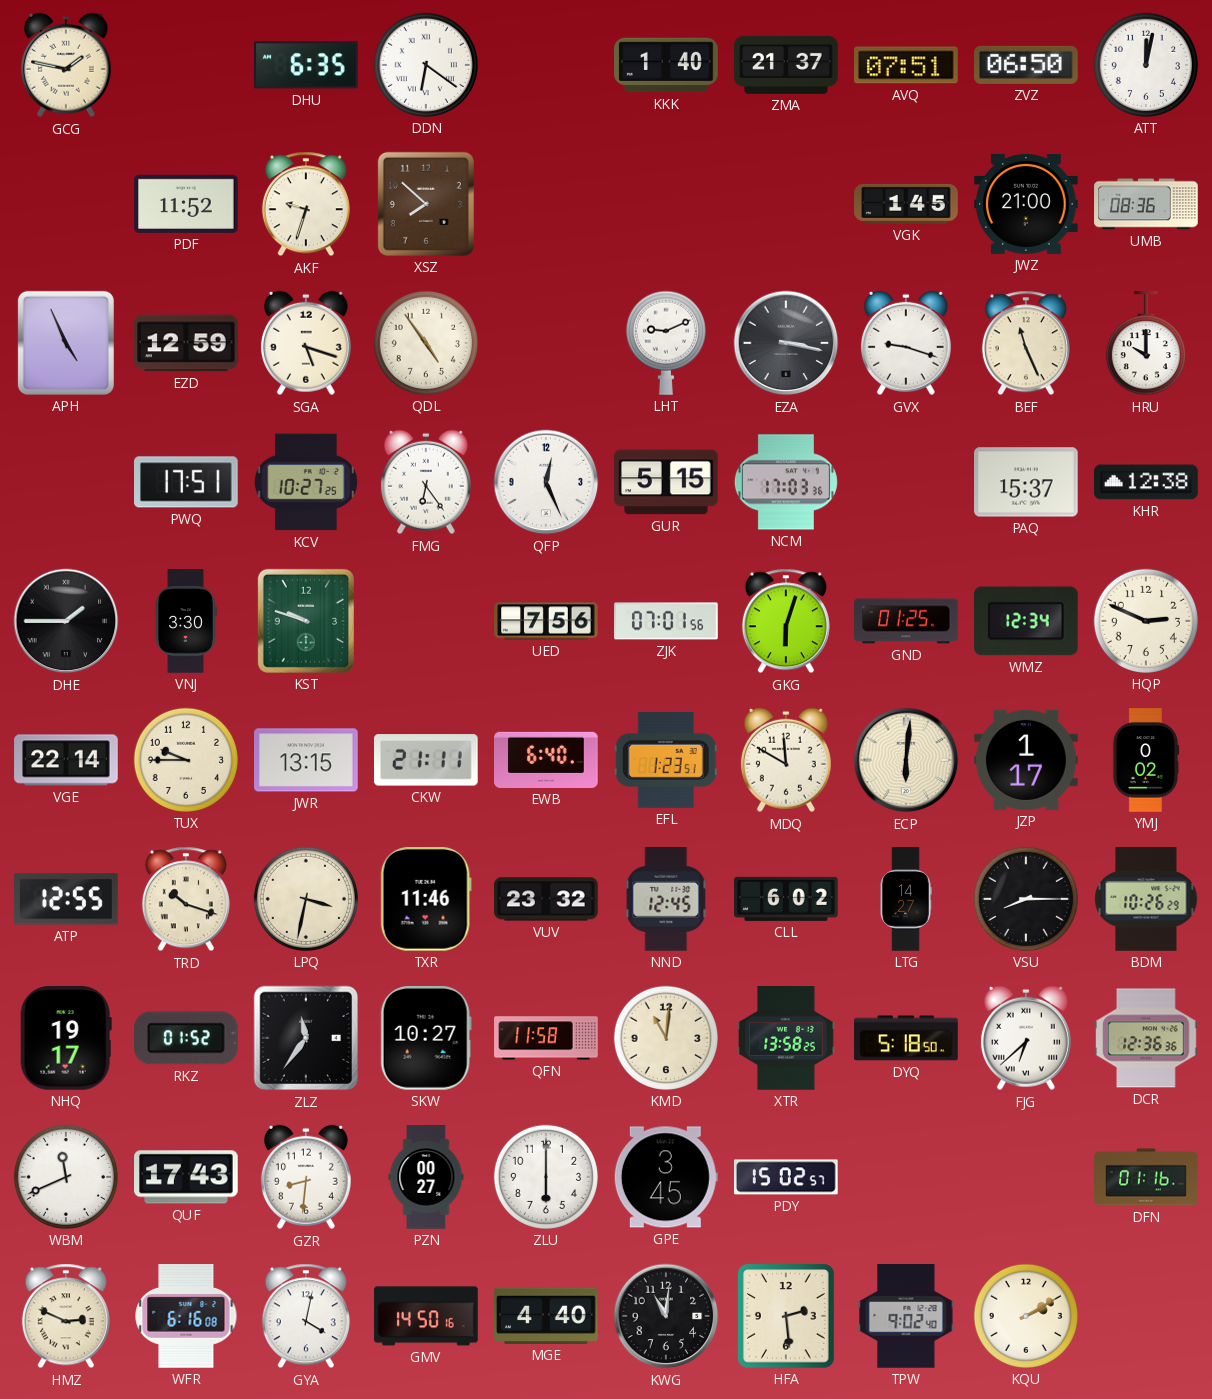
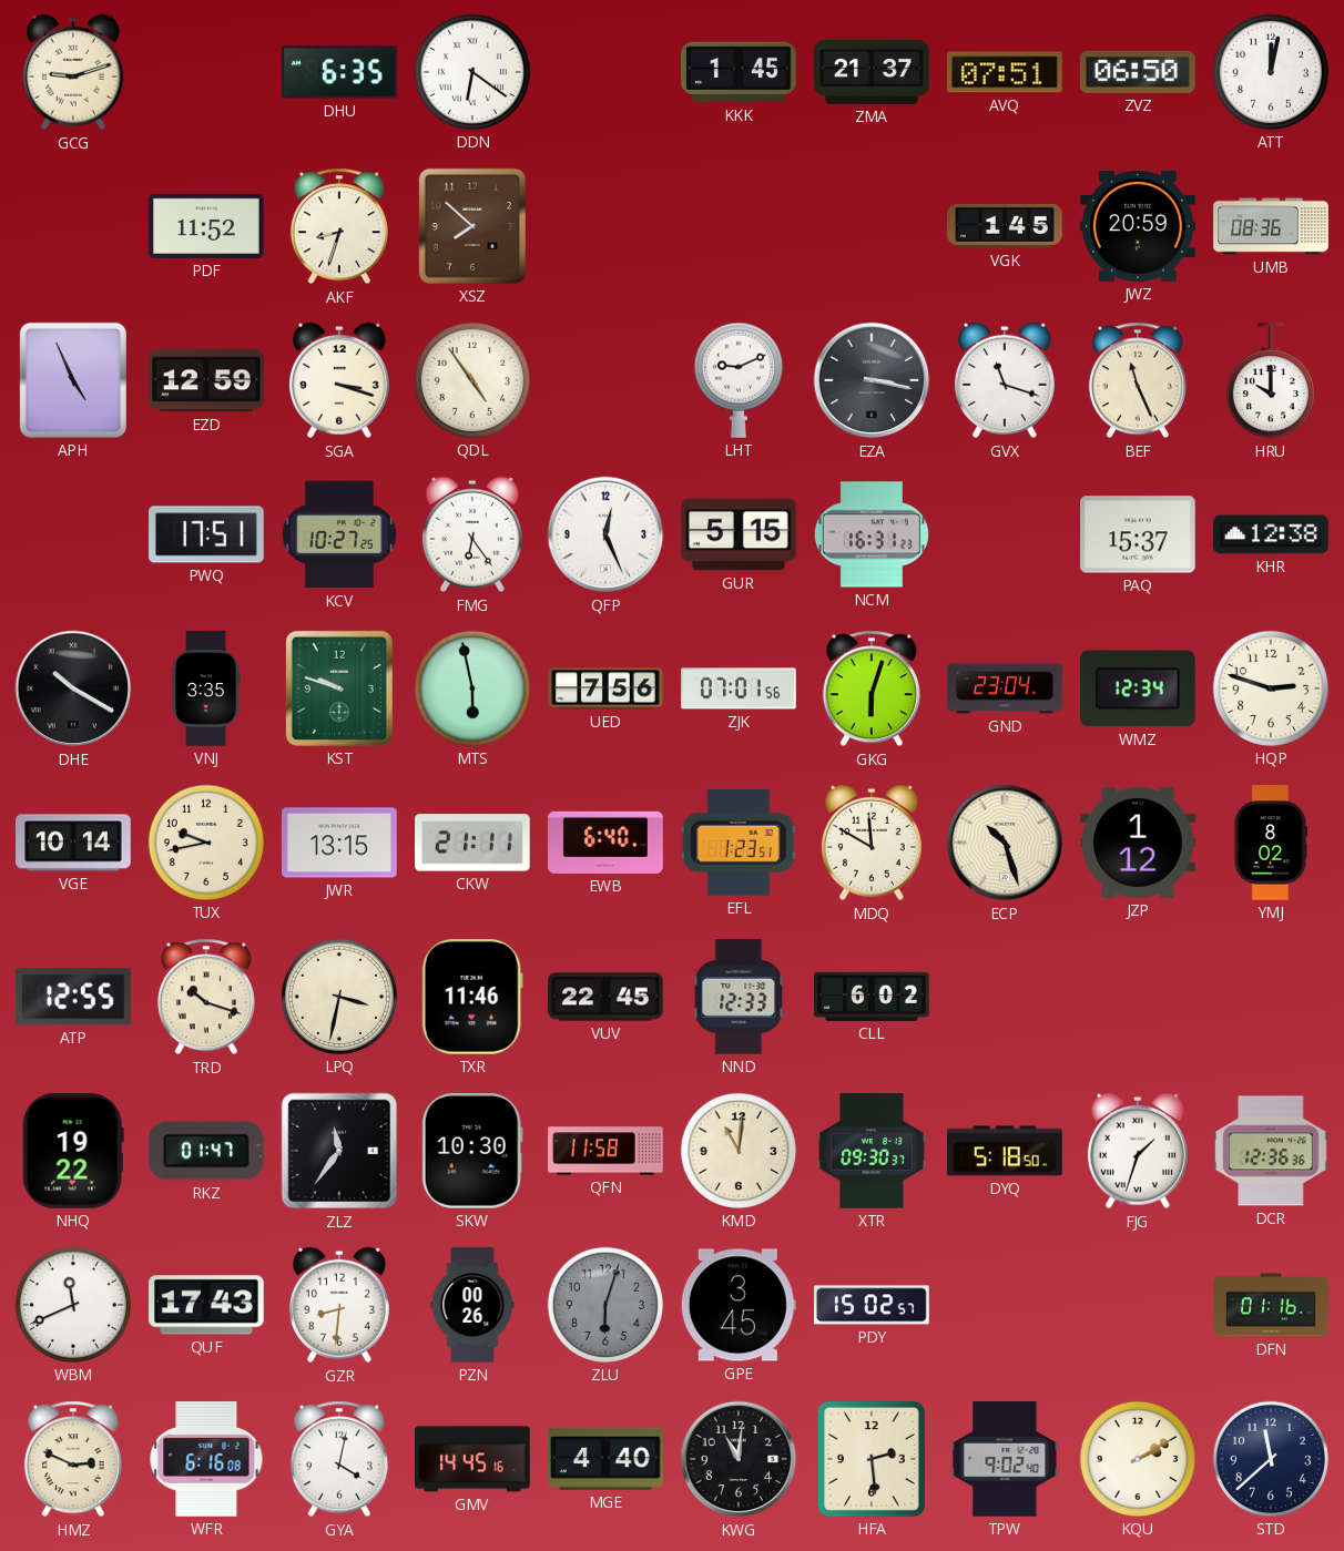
GCG: 1:47 -> 9:12
KKK: 1:40 -> 1:45
AKF: 9:33 -> 8:33
JWZ: 21:00 -> 20:59
SGA: 5:18 -> 3:18
GVX: 9:18 -> 11:18
NCM: 17:03 -> 16:31
DHE: 1:45 -> 10:20
VNJ: 3:30 -> 3:35
MTS: none -> 5:58
GND: 01:25 -> 23:04
HQP: 2:49 -> 2:48
VGE: 22:14 -> 10:14
TUX: 9:45 -> 9:43
ECP: 6:01 -> 10:27
JZP: 1:17 -> 1:12
YMJ: 0:02 -> 8:02
VUV: 23:32 -> 22:45
NND: 12:45 -> 12:33
LTG: 14:27 -> none
VSU: 8:15 -> none
BDM: 10:26 -> none
NHQ: 19:17 -> 19:22
RKZ: 01:52 -> 01:47
SKW: 10:27 -> 10:30
XTR: 13:58 -> 09:30
FJG: 6:38 -> 1:33
PZN: 00:27 -> 00:26
ZLU: 6:00 -> 6:03
ZLU dial: white -> grey
GMV: 14:50 -> 14:45
STD: none -> 11:38
